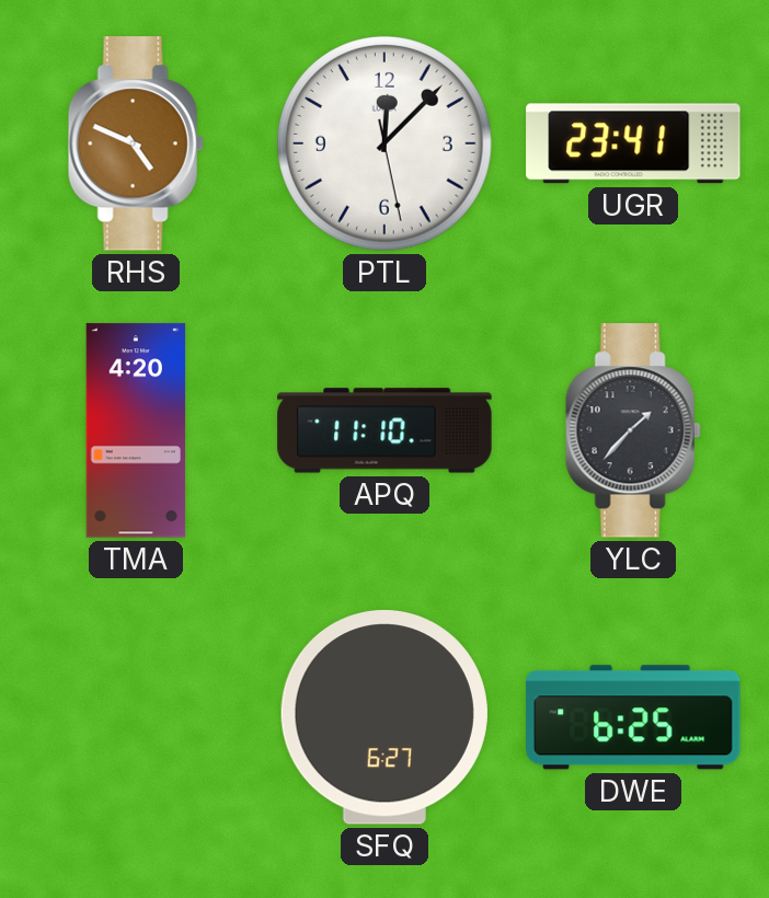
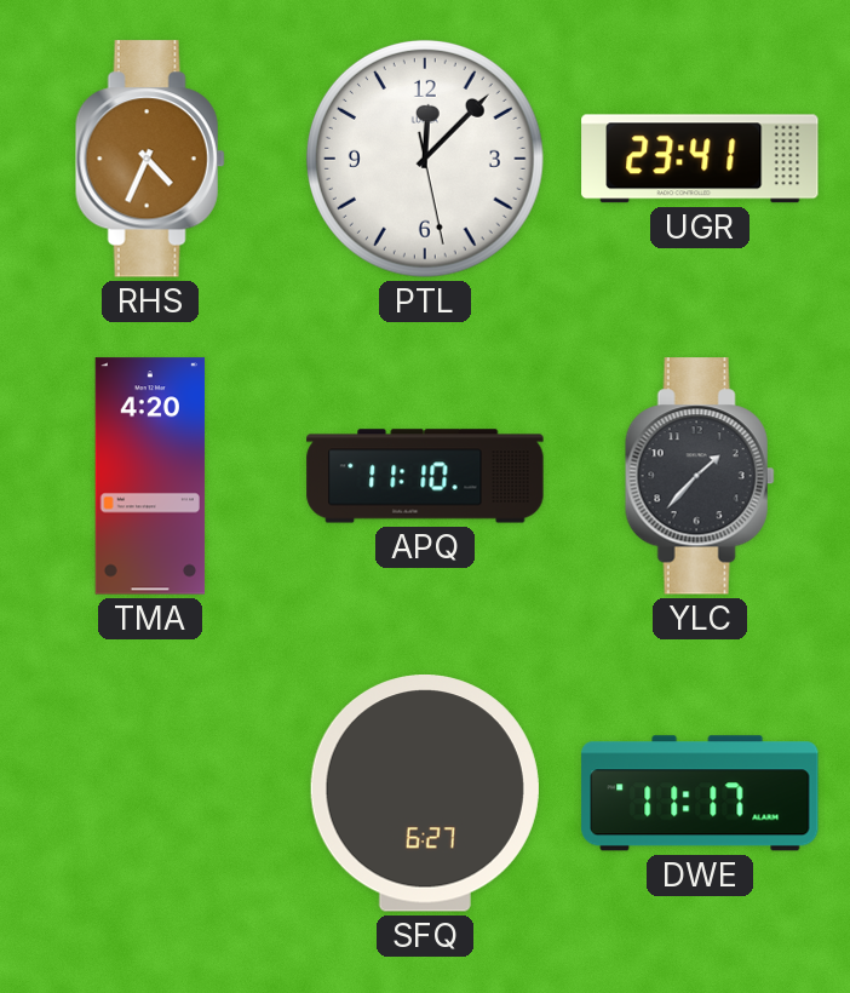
RHS: 4:49 -> 4:34
DWE: 6:25 -> 11:17
